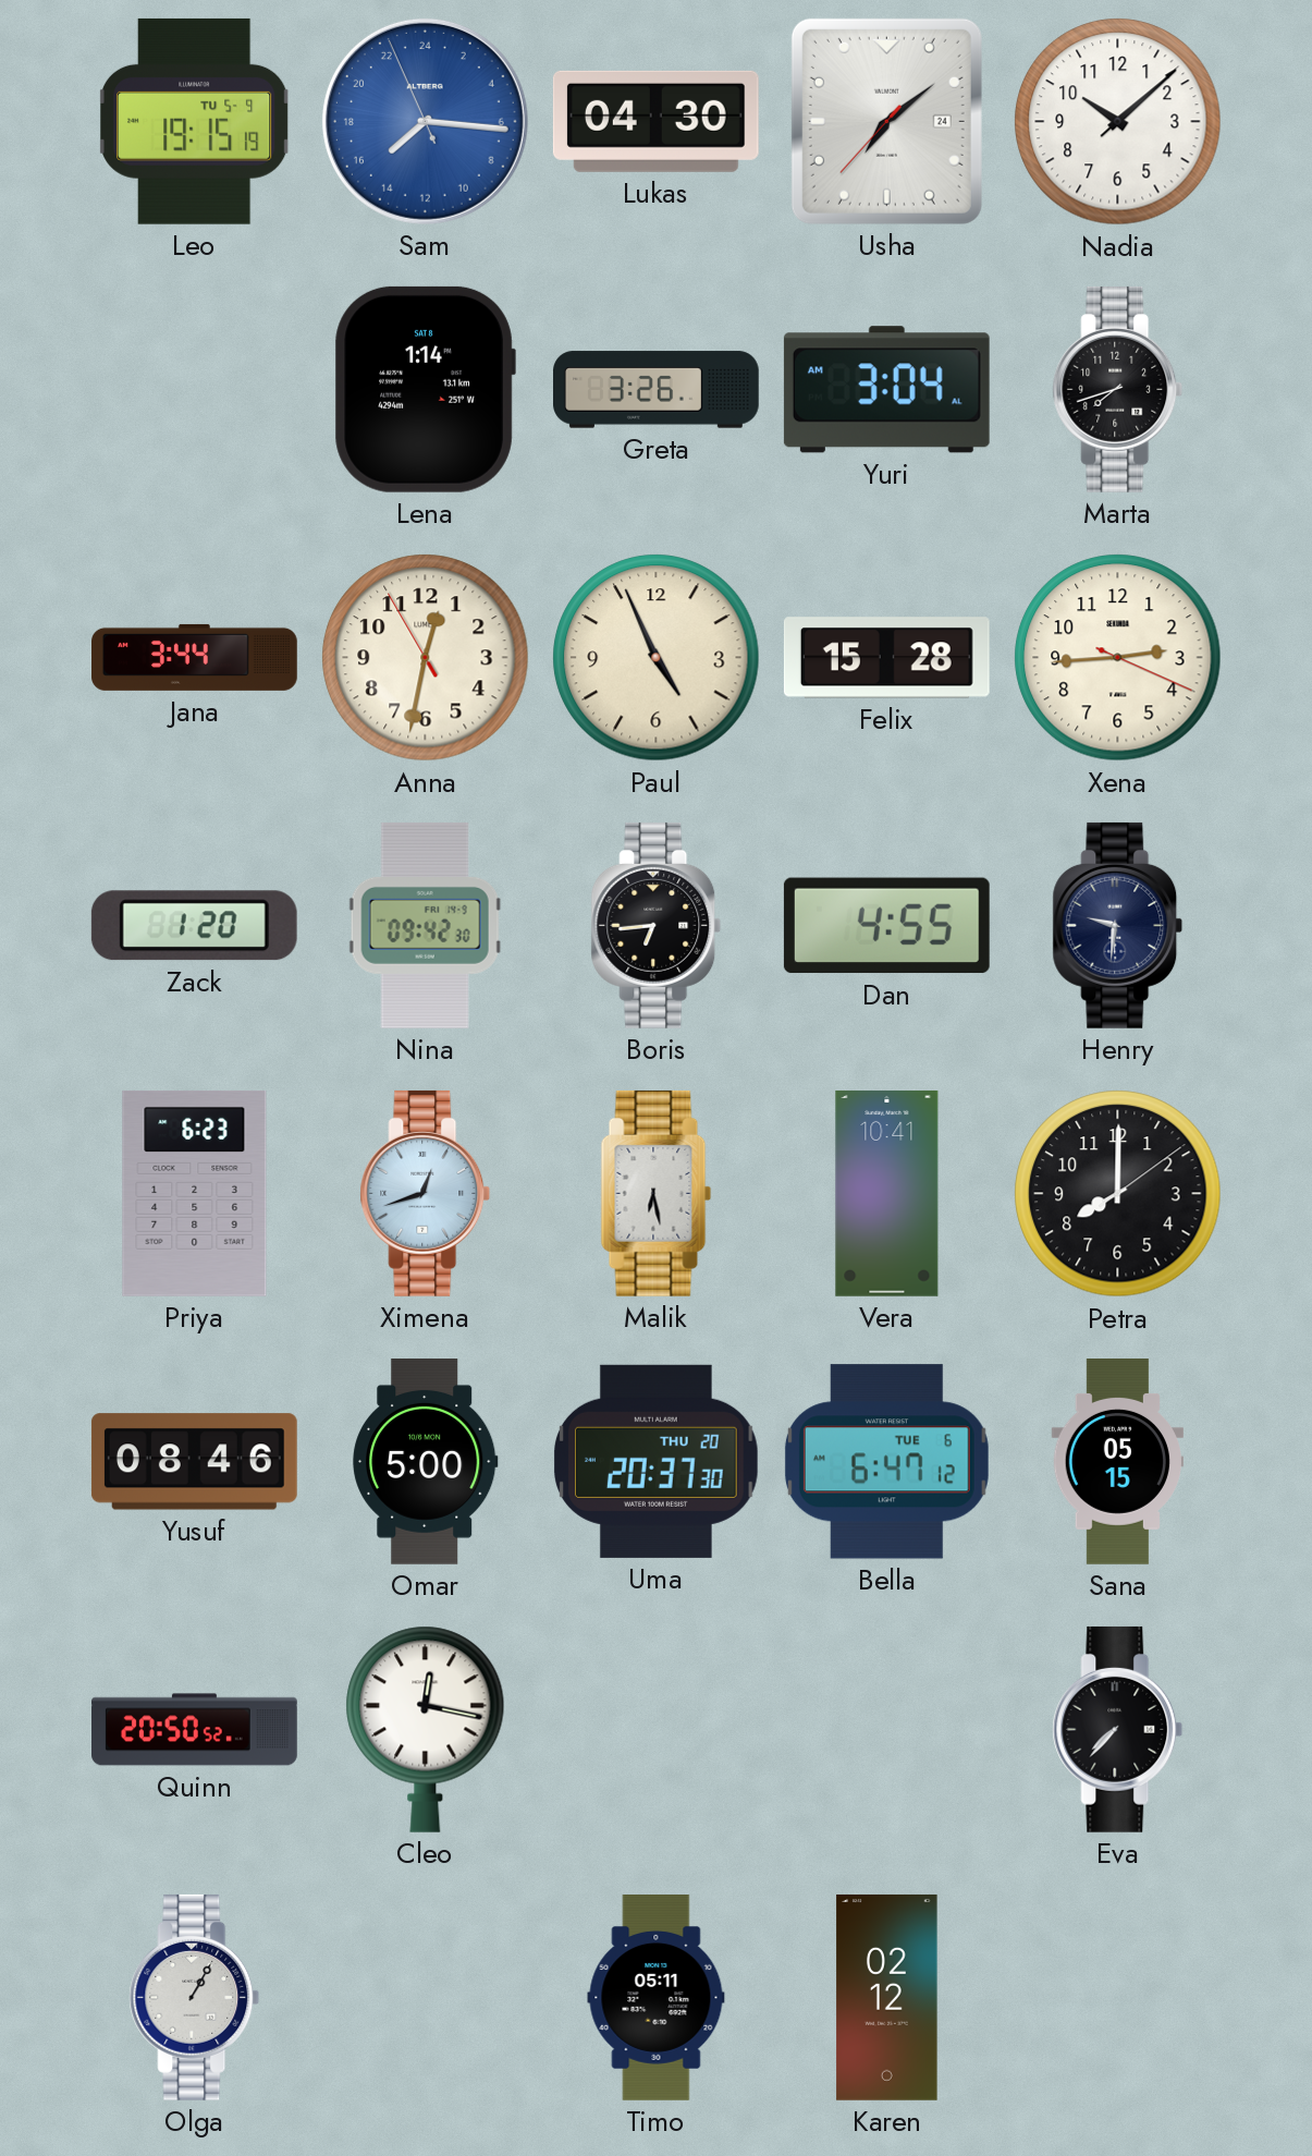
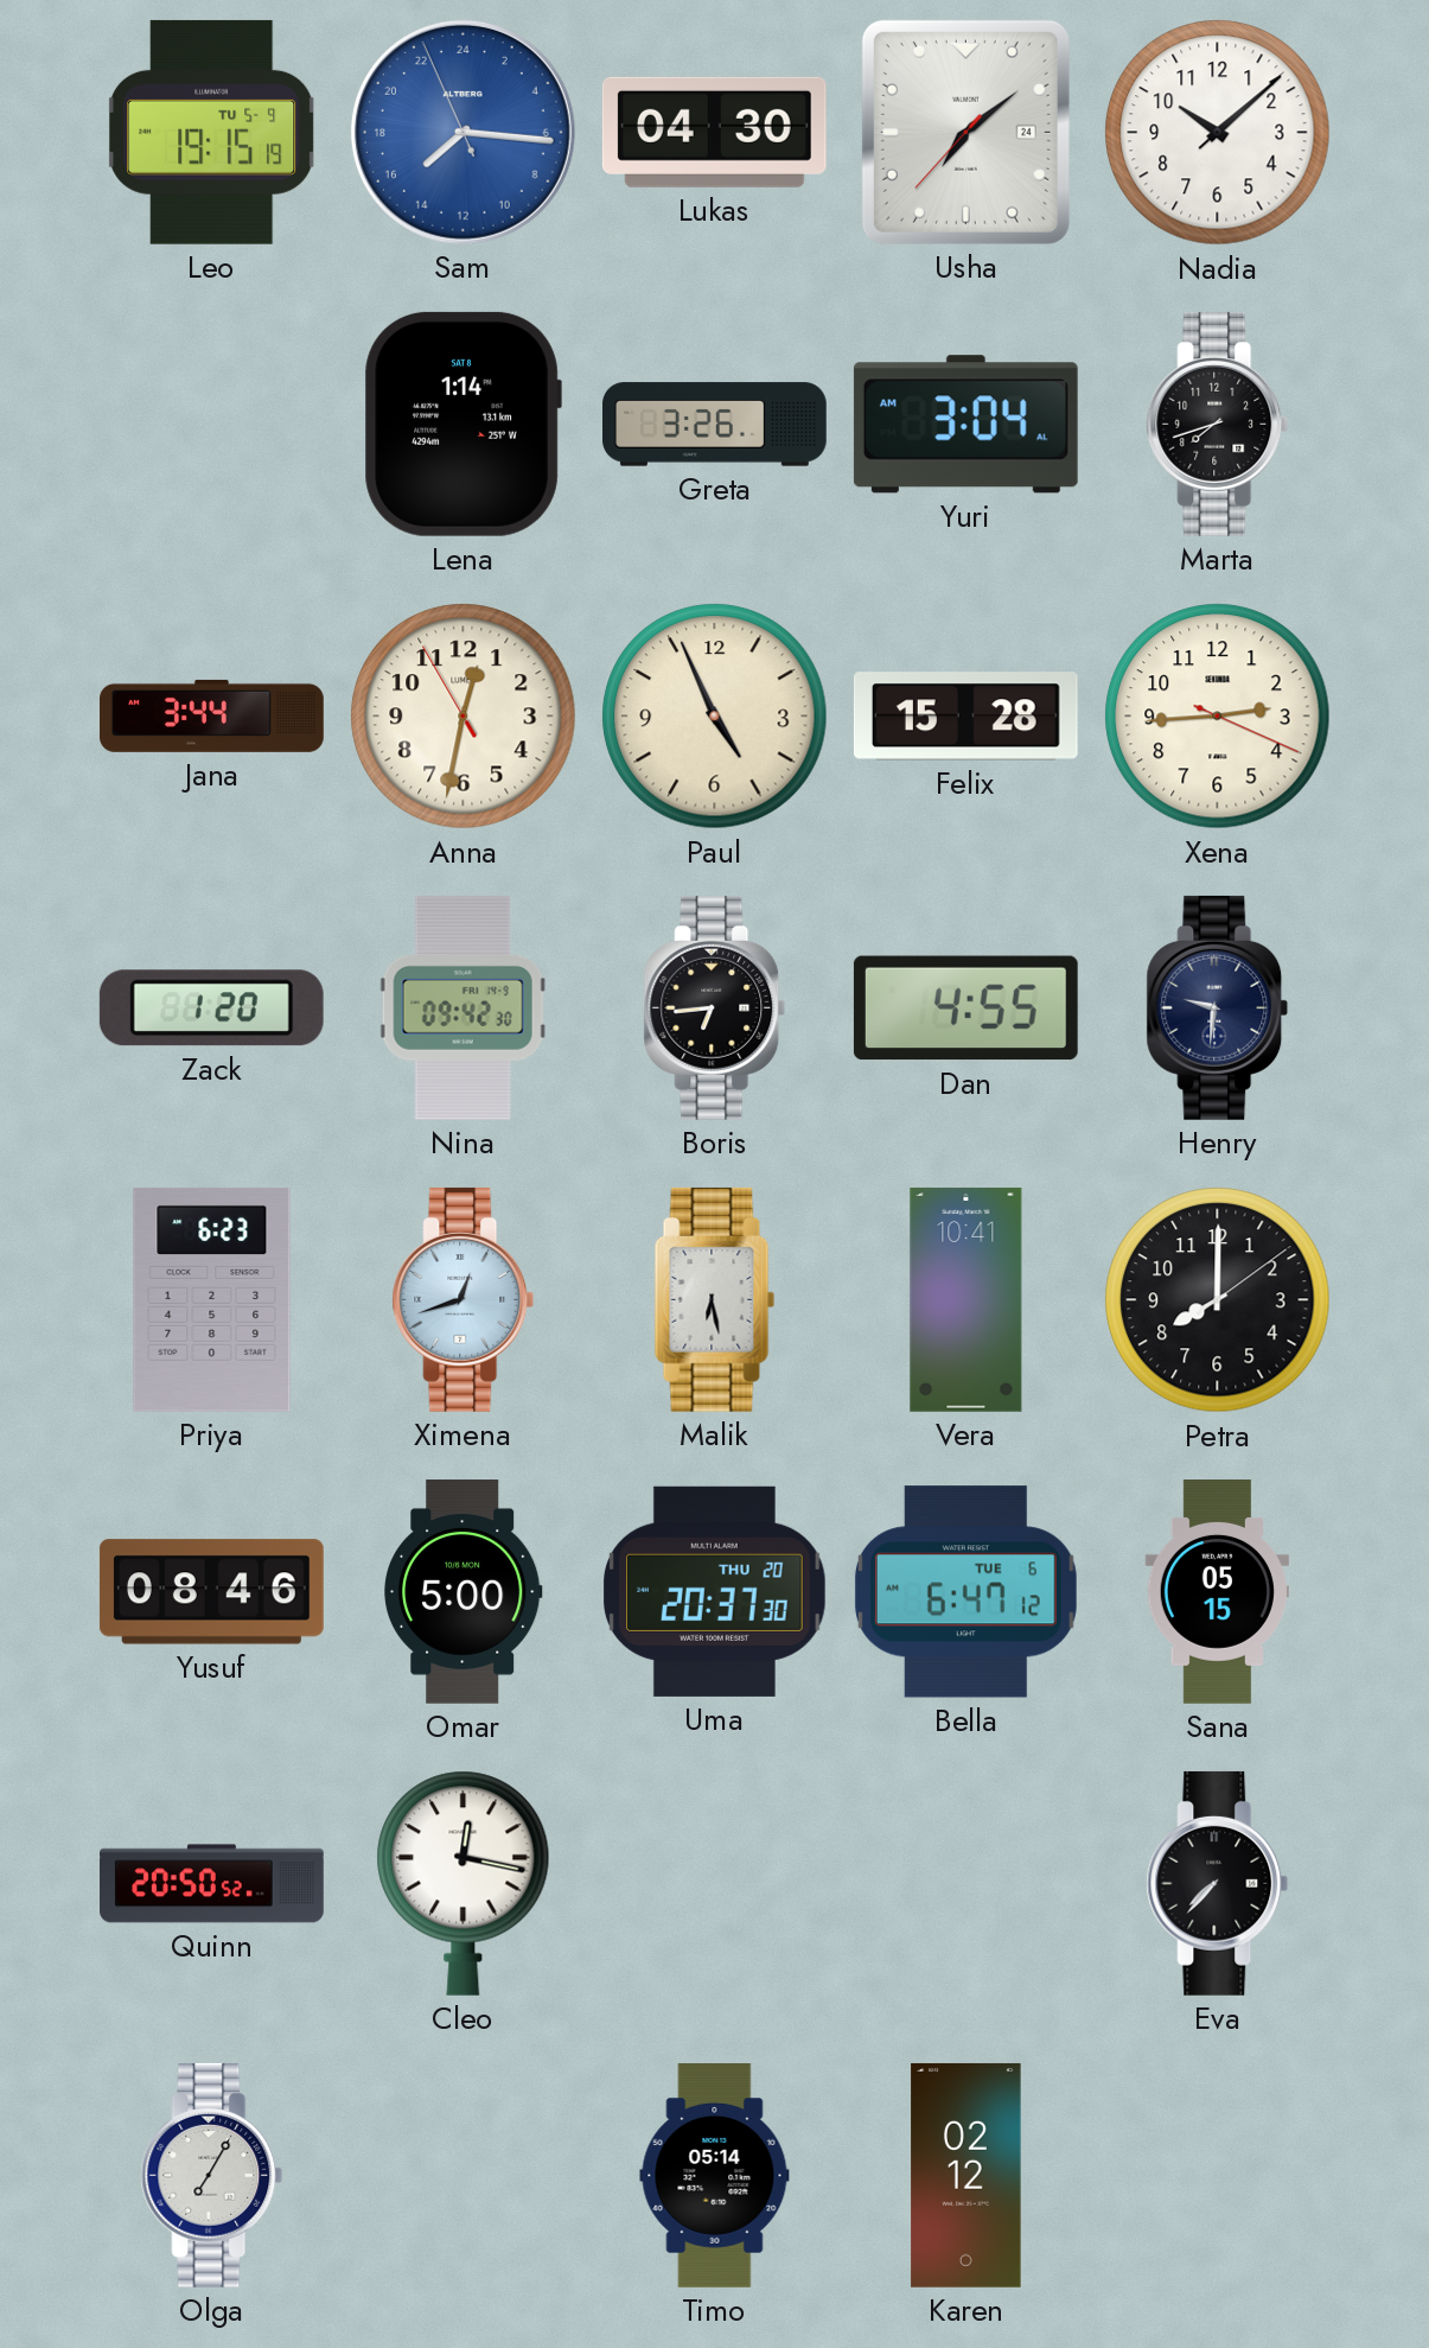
Olga: 1:05 -> 7:05
Timo: 05:11 -> 05:14
